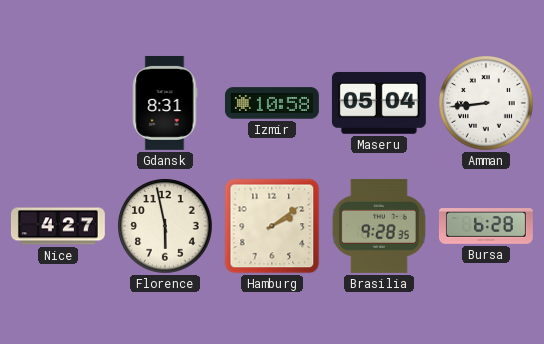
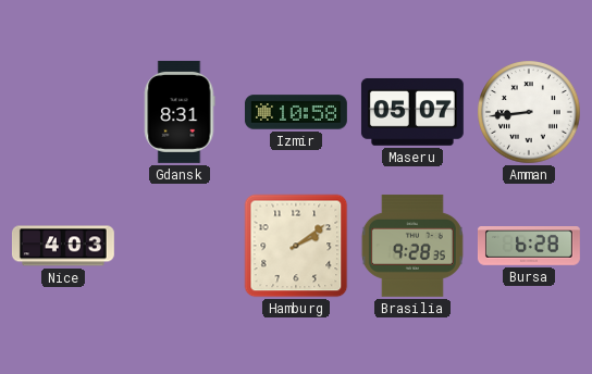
Maseru: 05:04 -> 05:07
Nice: 4:27 -> 4:03
Florence: 5:58 -> none
